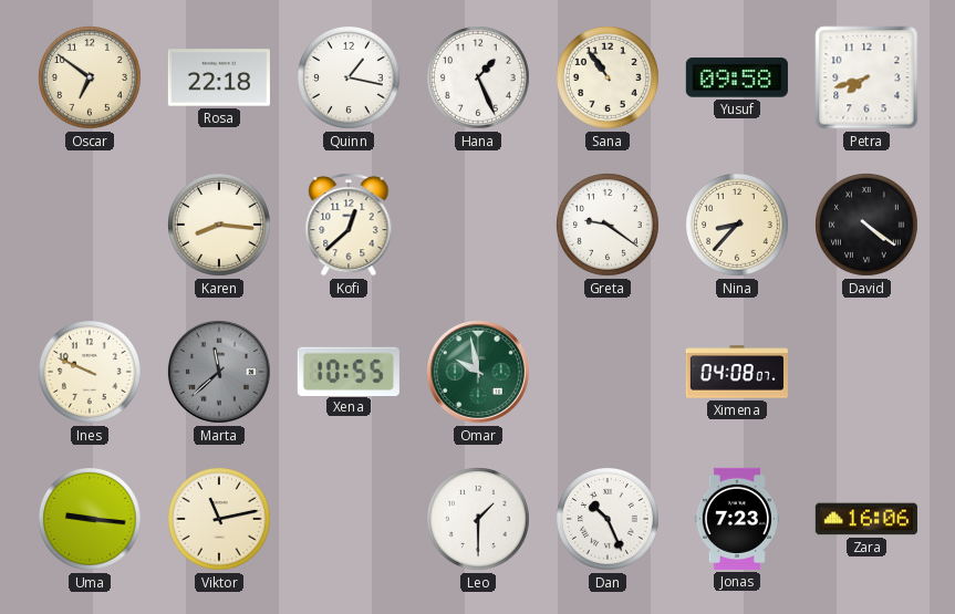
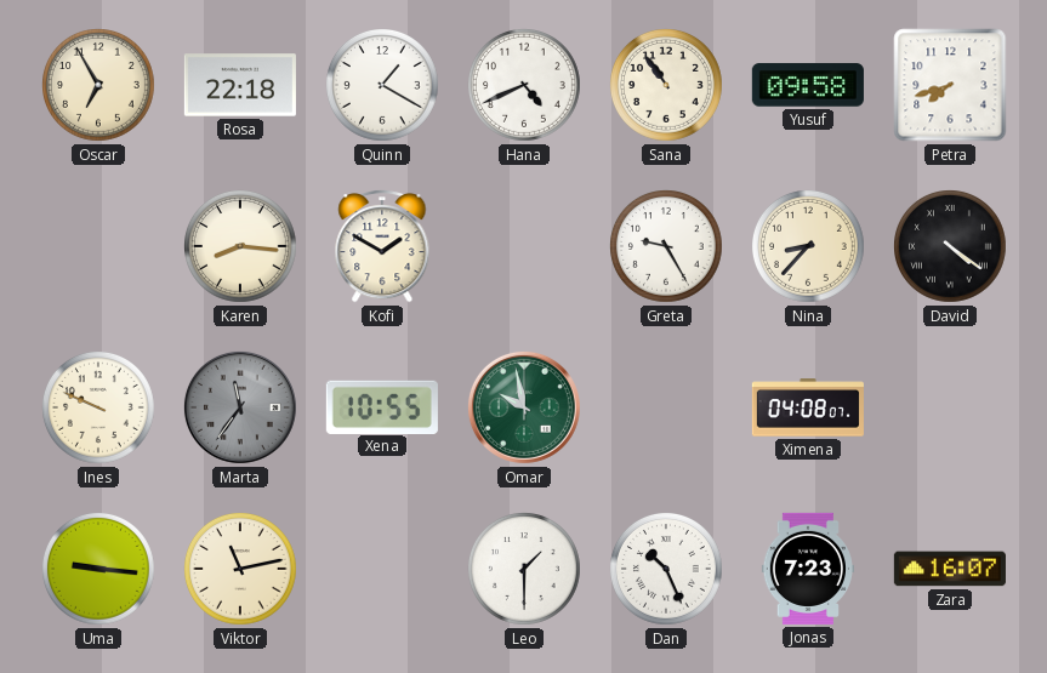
Oscar: 6:51 -> 6:55
Quinn: 1:17 -> 1:20
Hana: 1:26 -> 4:41
Kofi: 12:38 -> 1:50
Greta: 9:21 -> 9:25
Marta: 11:38 -> 11:36
Zara: 16:06 -> 16:07
